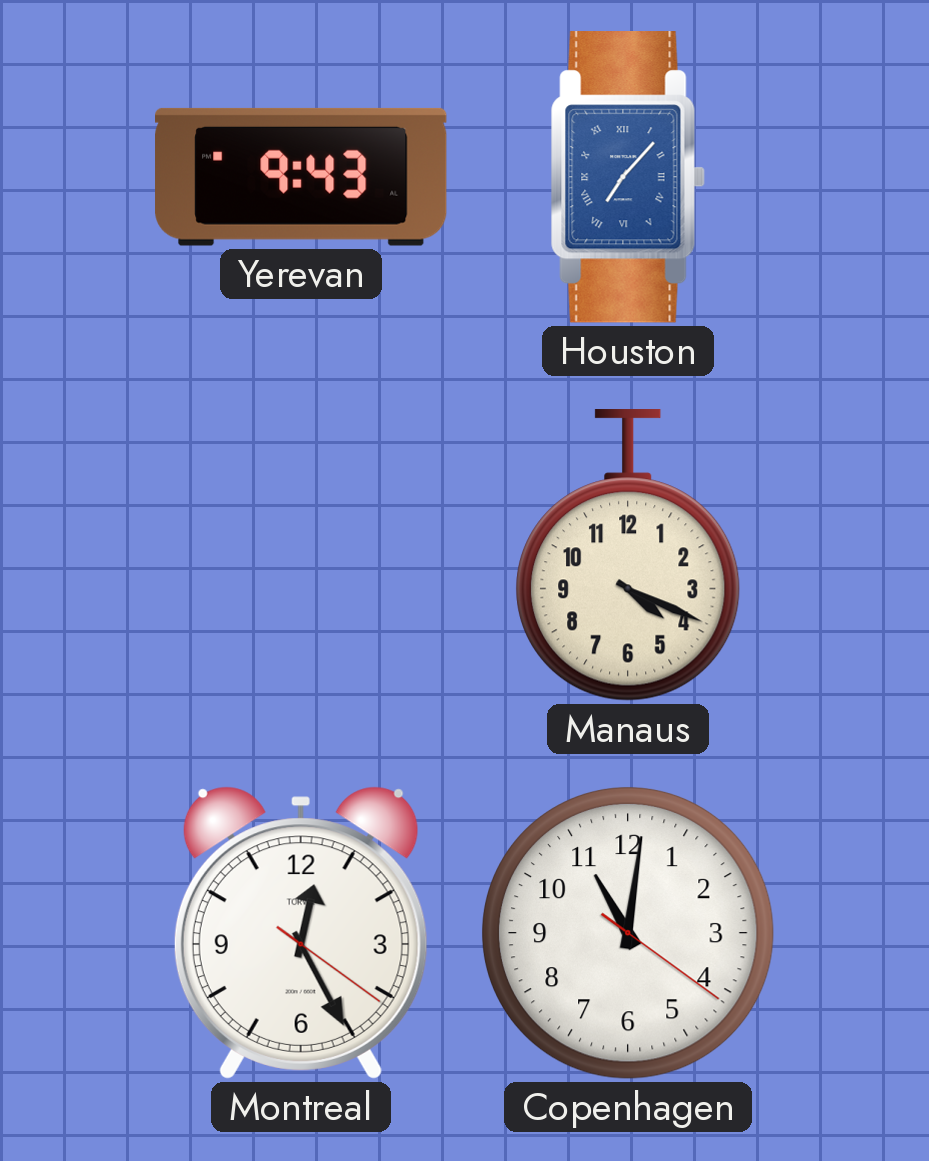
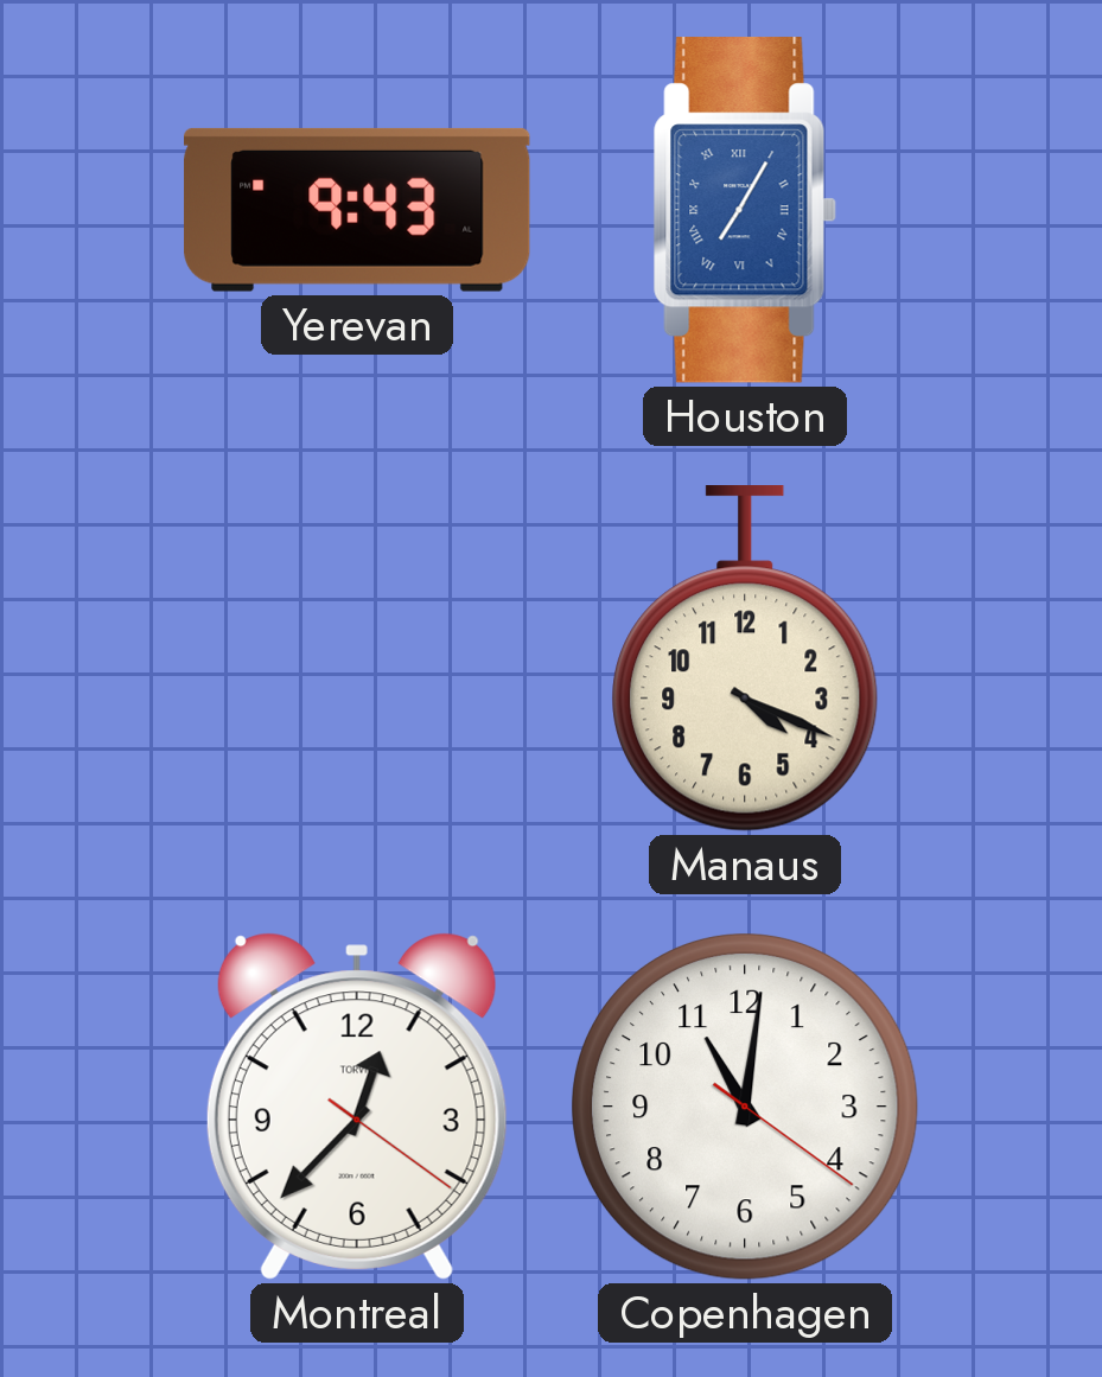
Houston: 7:07 -> 7:05
Montreal: 12:25 -> 12:37
